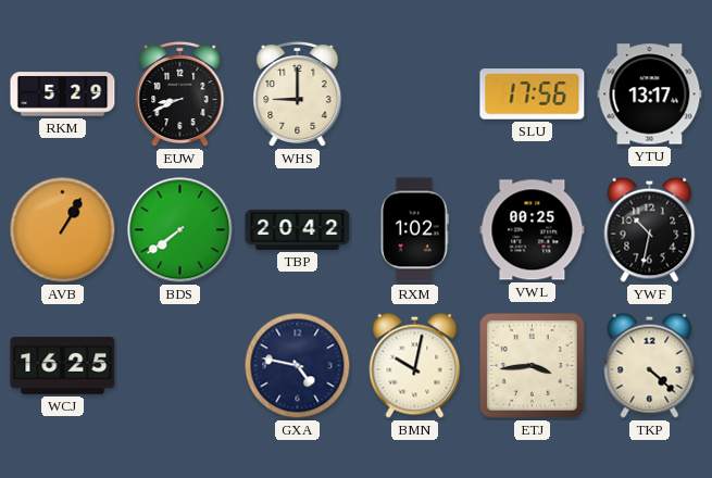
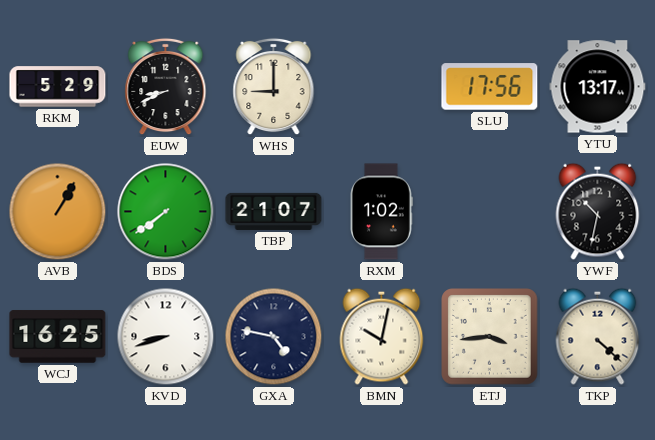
TBP: 20:42 -> 21:07
VWL: 00:25 -> none
KVD: none -> 8:42
